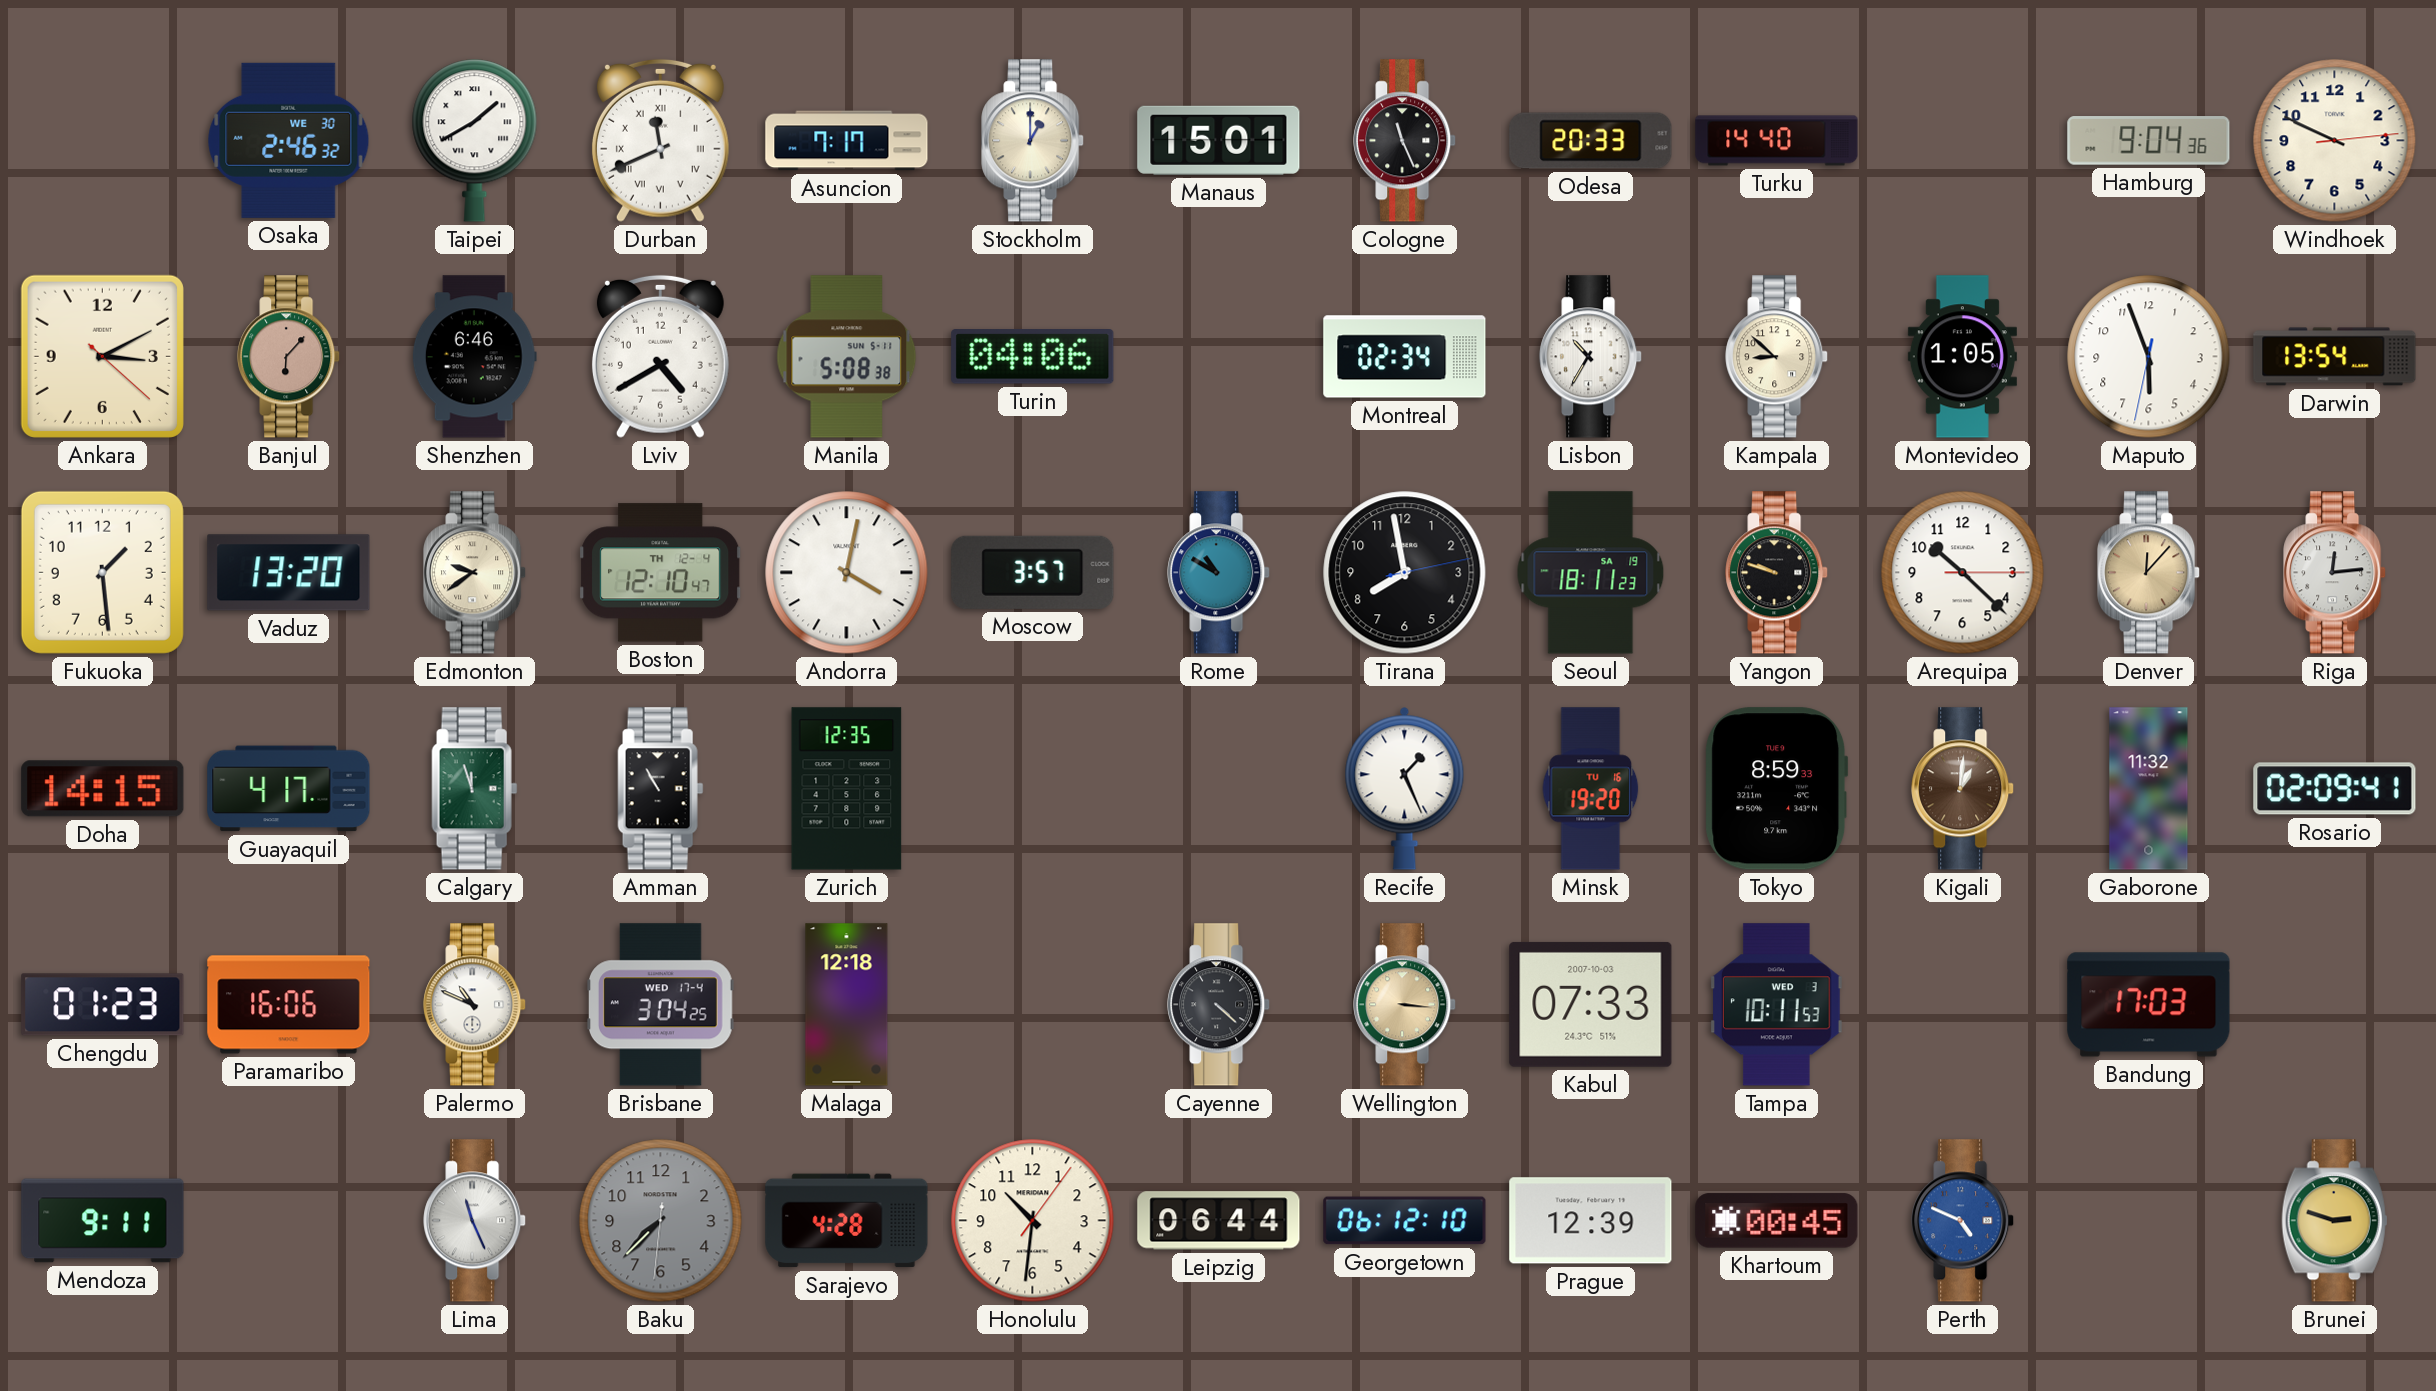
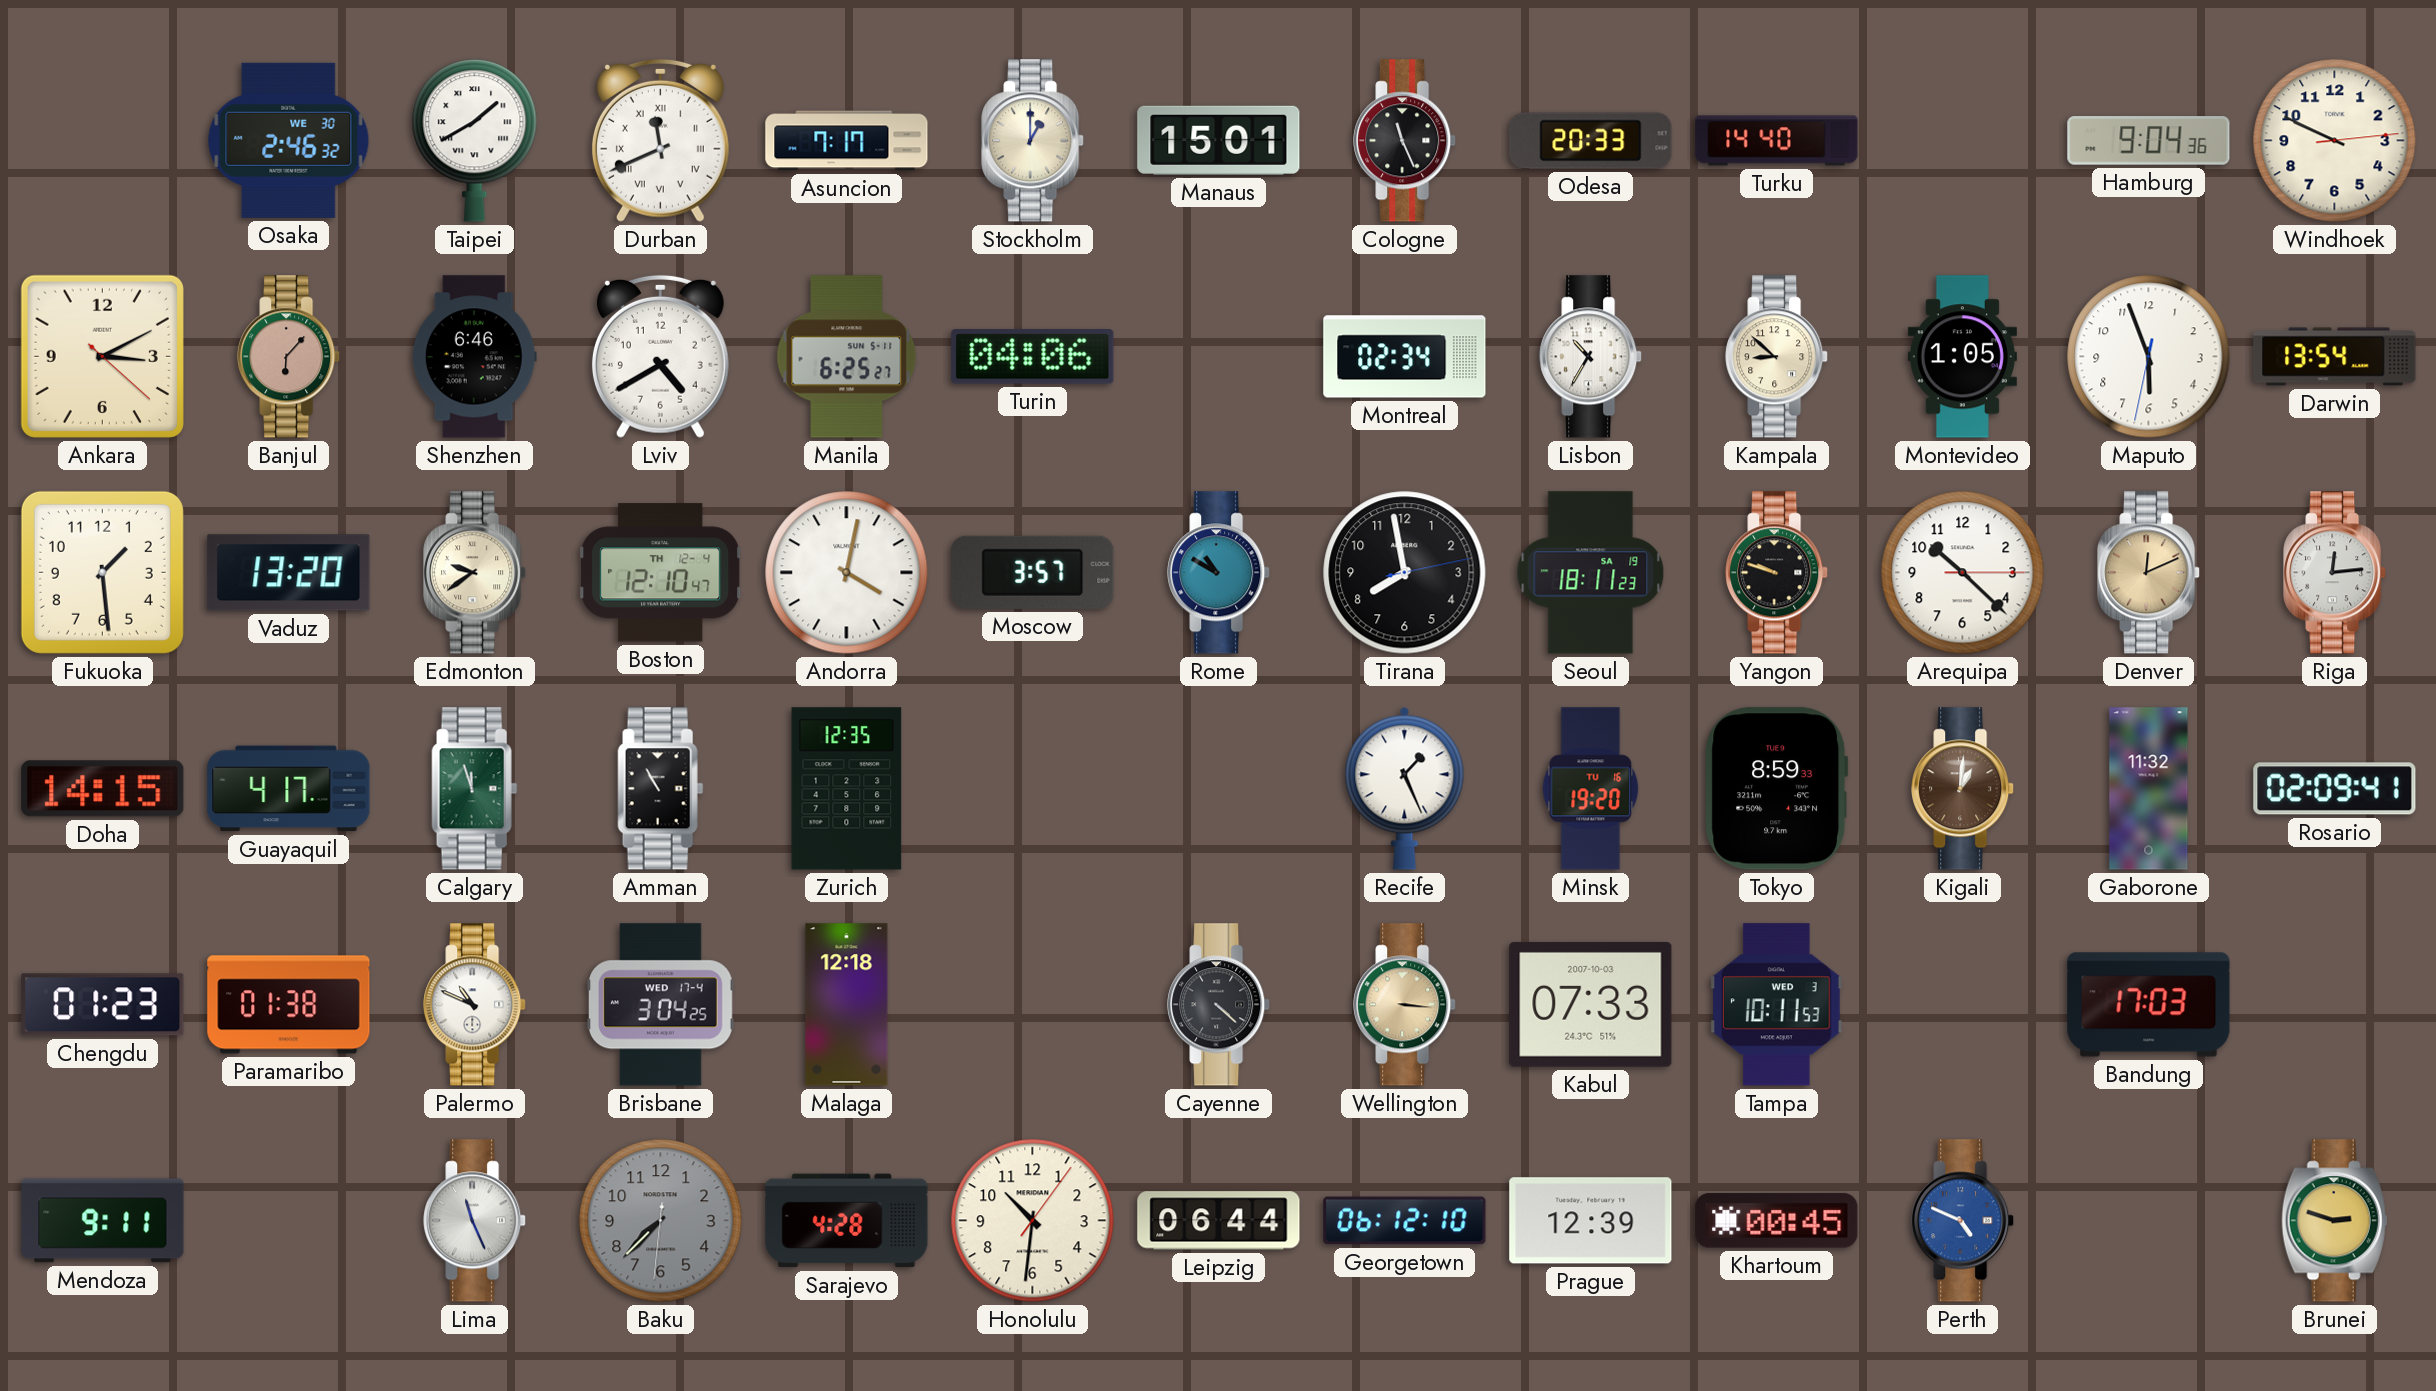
Manila: 5:08 -> 6:25
Denver: 12:07 -> 12:11
Paramaribo: 16:06 -> 01:38
